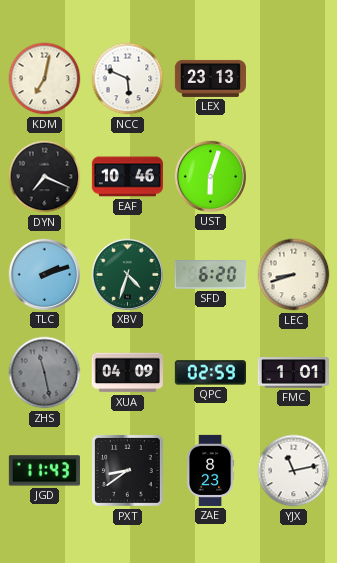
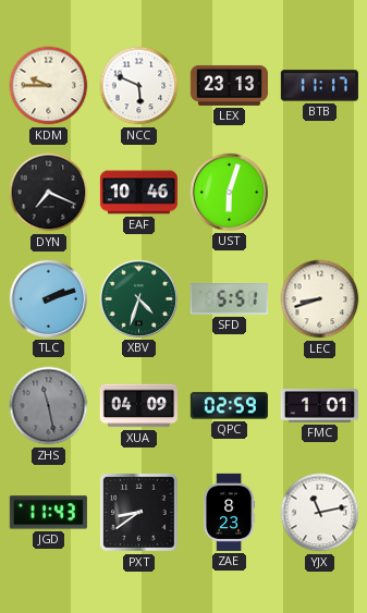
KDM: 7:02 -> 9:45
BTB: none -> 11:17
SFD: 6:20 -> 5:51
